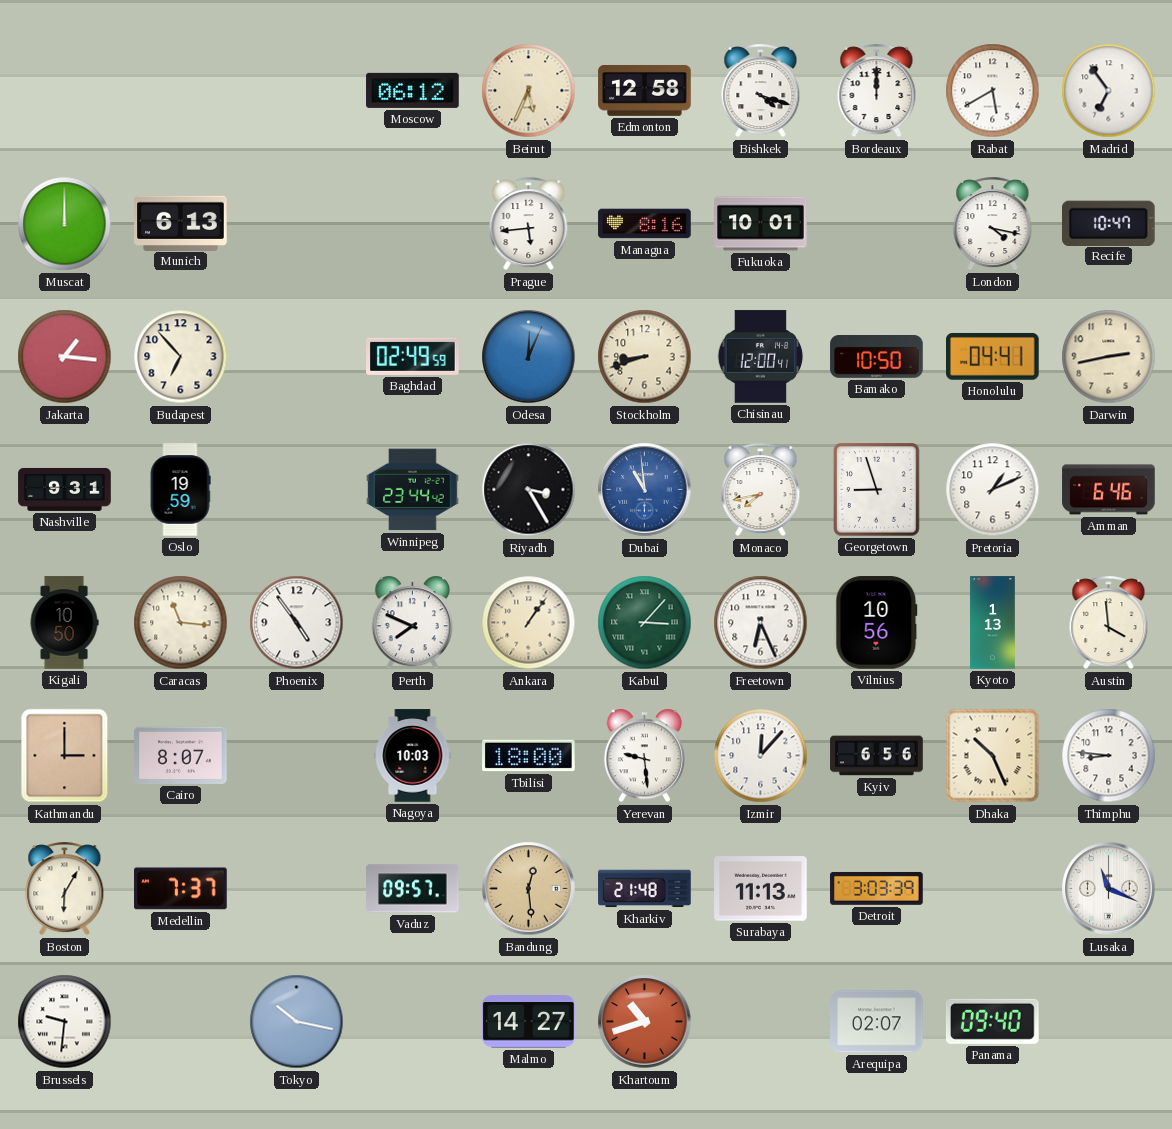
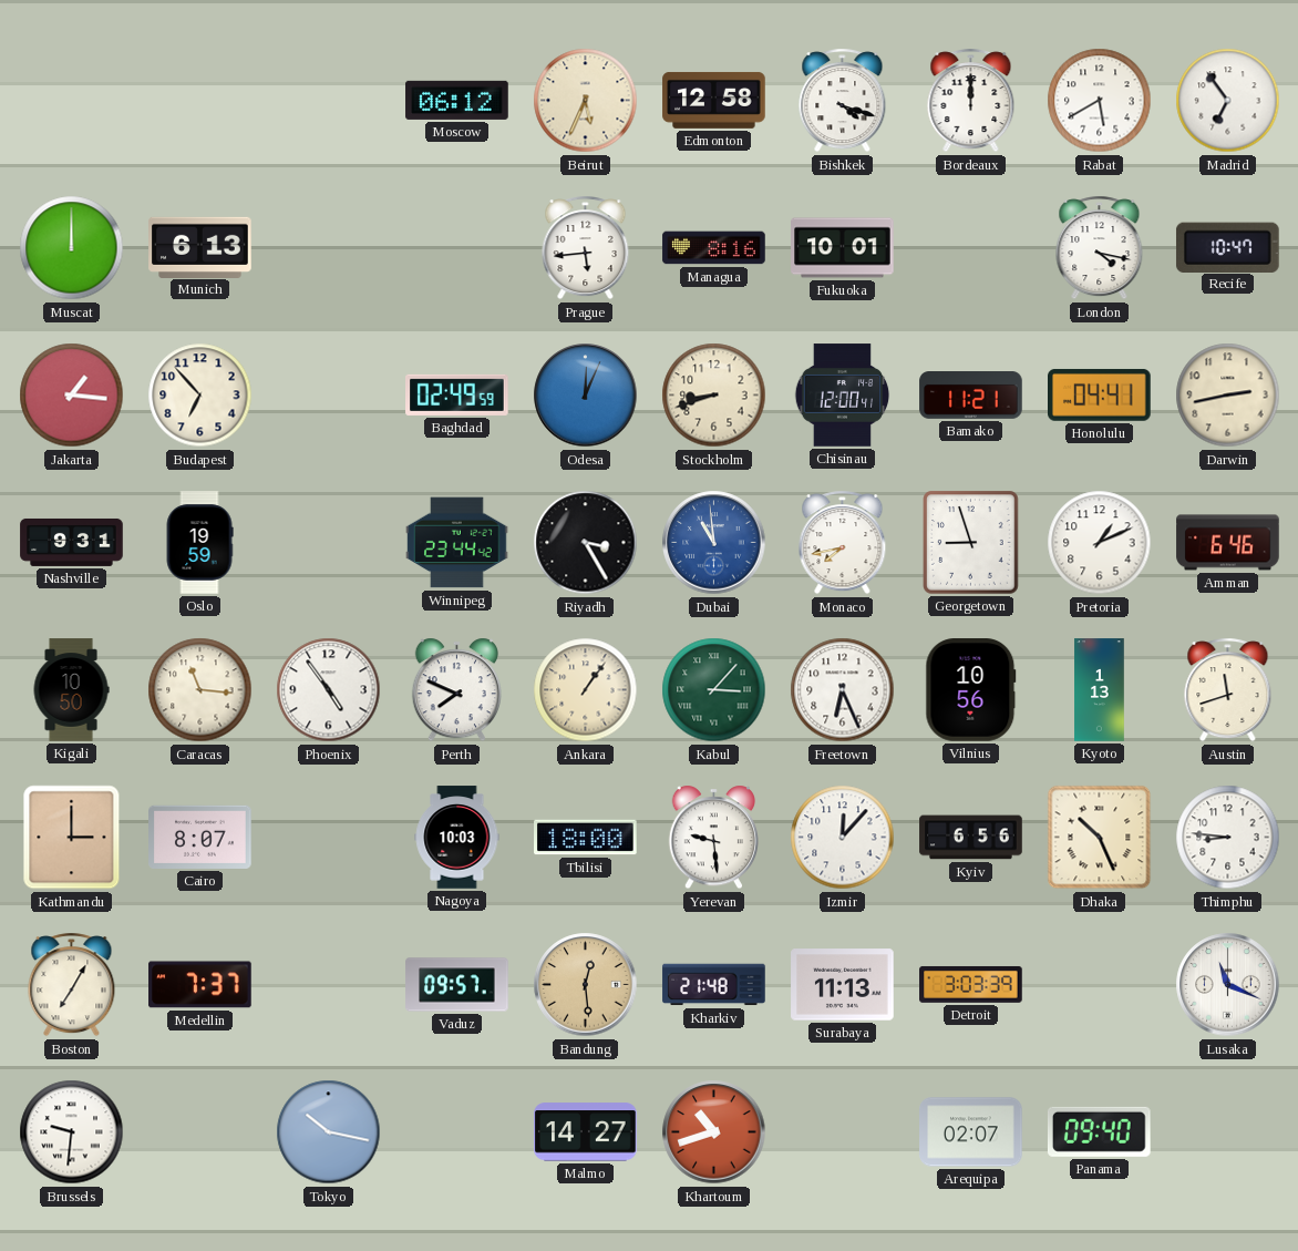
Bamako: 10:50 -> 11:21
Austin: 3:59 -> 11:42
Boston: 6:05 -> 7:05
